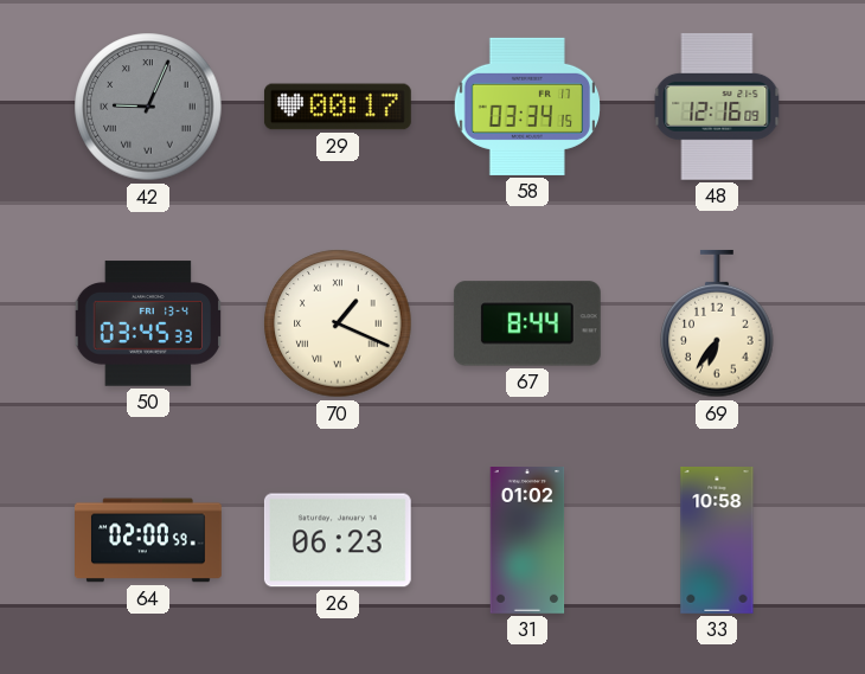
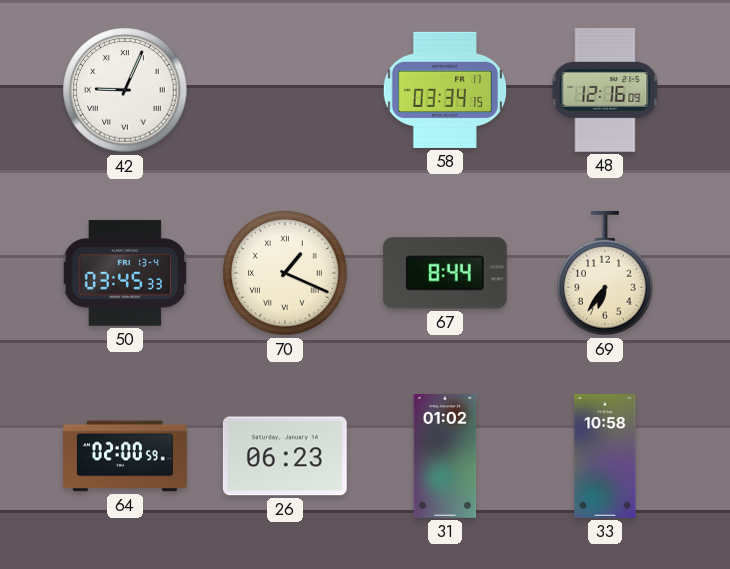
42 dial: grey -> white
29: 00:17 -> none
